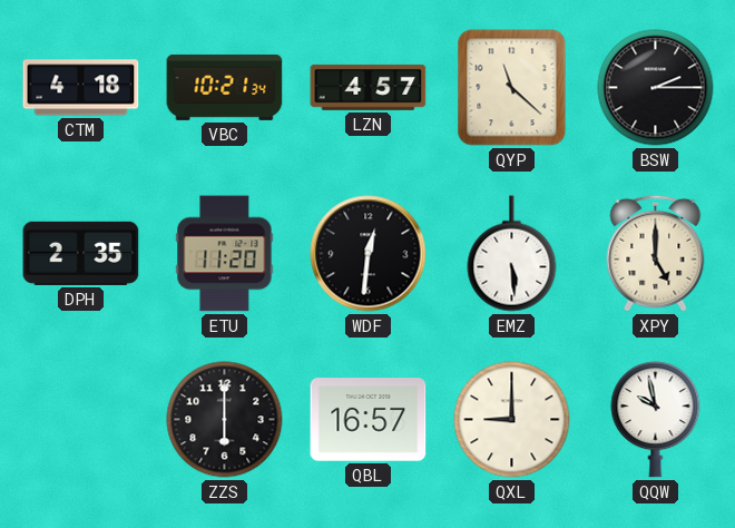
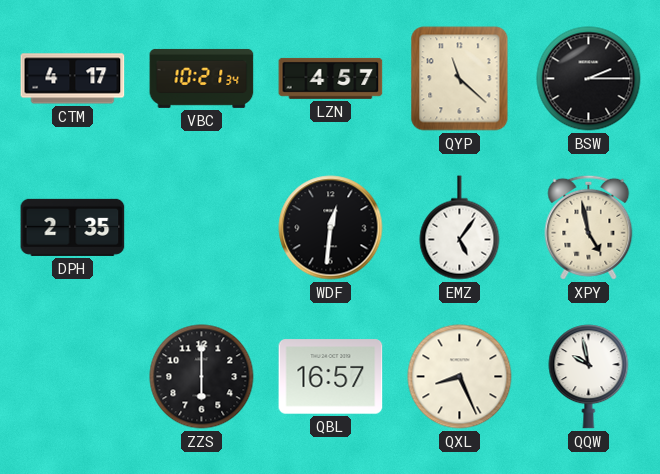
CTM: 4:18 -> 4:17
ETU: 11:20 -> none
EMZ: 5:29 -> 5:06
XPY: 5:00 -> 4:58
QXL: 9:00 -> 8:26
